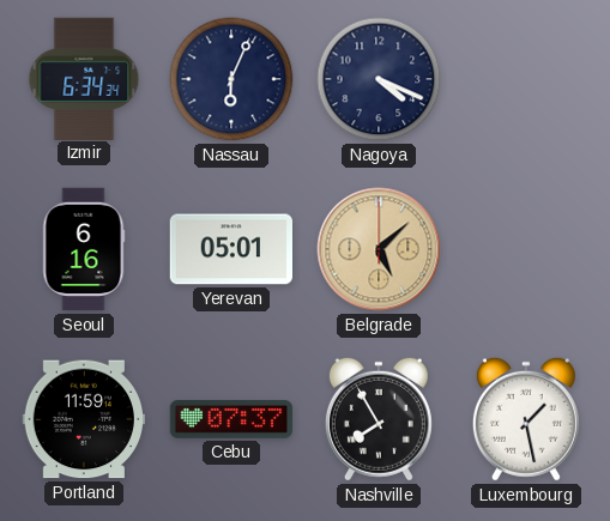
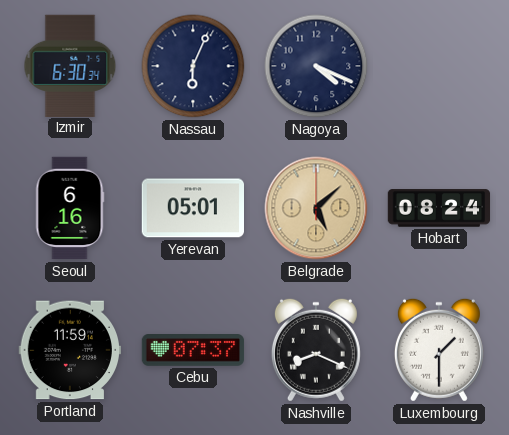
Izmir: 6:34 -> 6:30
Hobart: none -> 08:24
Nashville: 7:55 -> 8:19
Luxembourg: 1:28 -> 1:30
